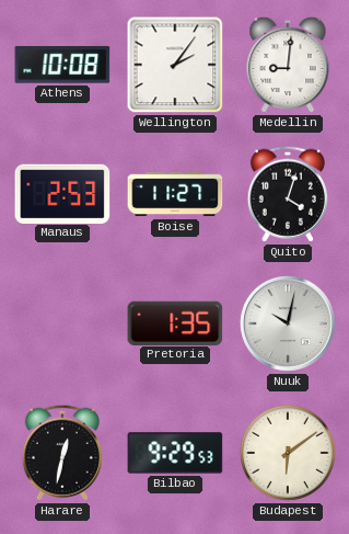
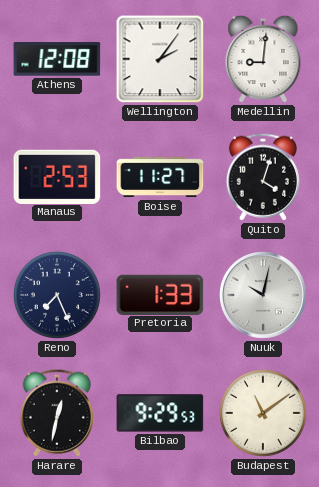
Athens: 10:08 -> 12:08
Reno: none -> 7:26
Pretoria: 1:35 -> 1:33
Budapest: 6:09 -> 11:09
